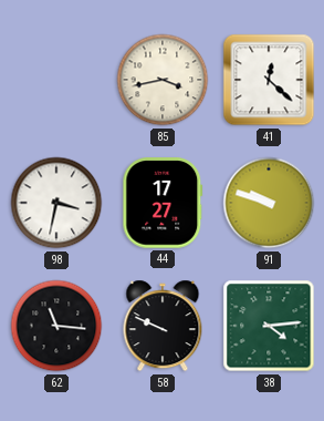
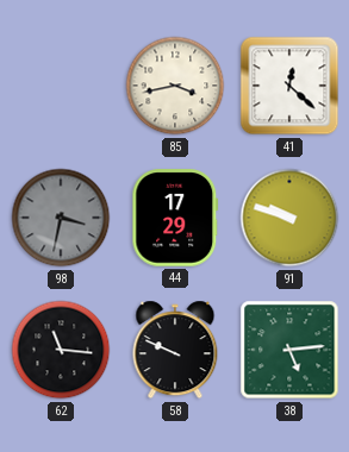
98 dial: white -> grey
44: 17:27 -> 17:29
38: 4:14 -> 5:14
